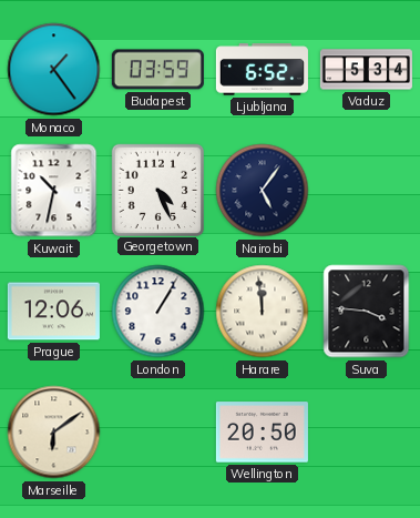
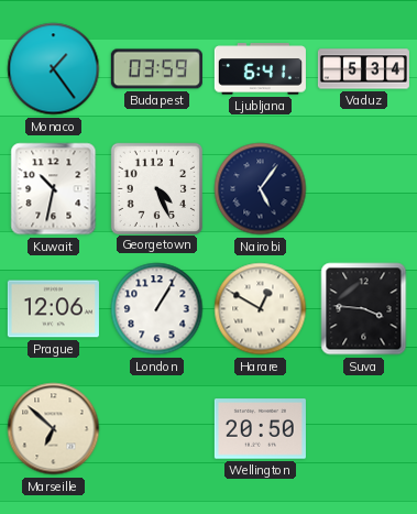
Ljubljana: 6:52 -> 6:41
Harare: 11:59 -> 12:50
Marseille: 6:09 -> 6:52
